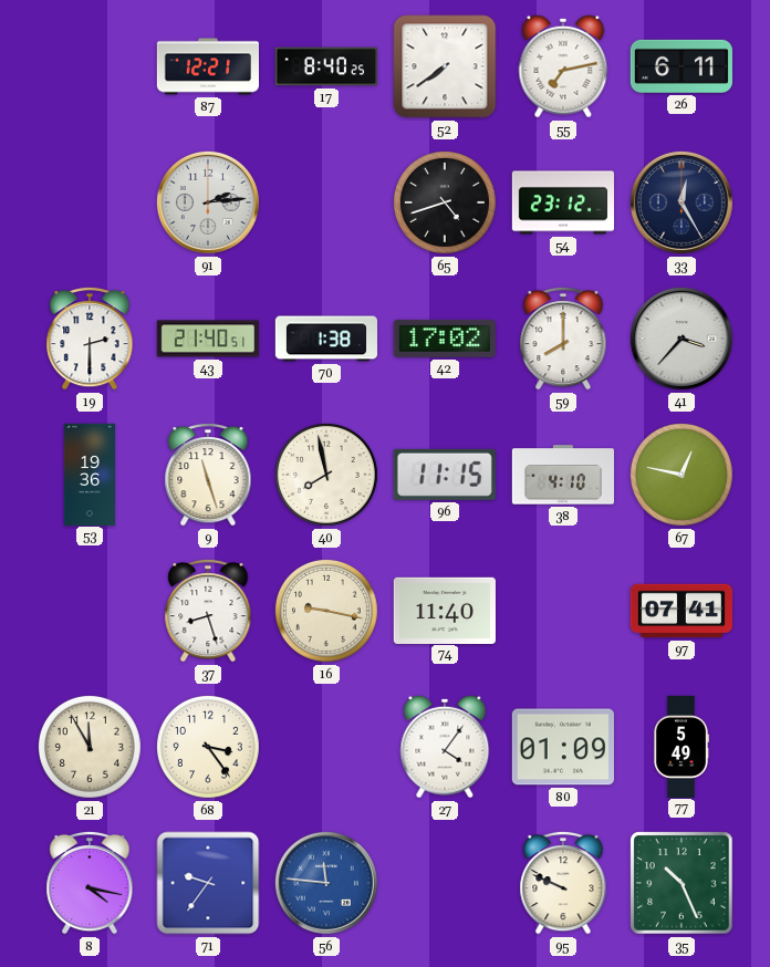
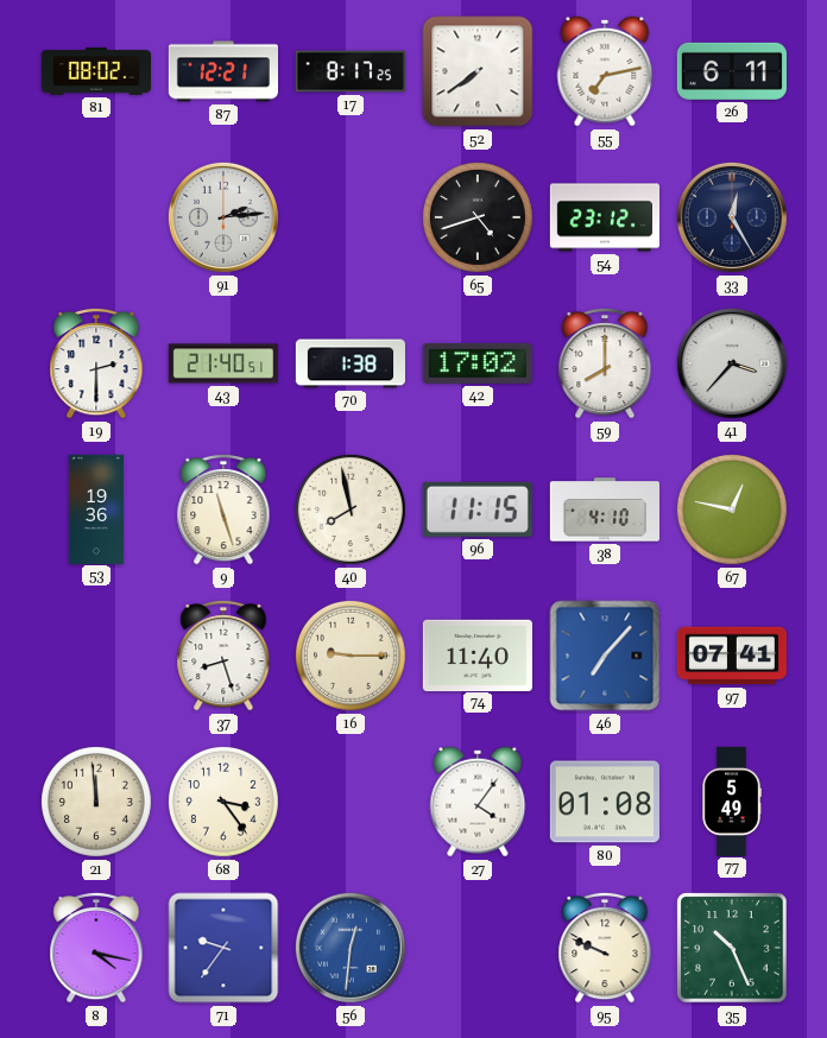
81: none -> 08:02
17: 8:40 -> 8:17
16: 9:17 -> 9:15
46: none -> 7:07
21: 11:55 -> 11:59
80: 01:09 -> 01:08
56: 11:46 -> 12:31
